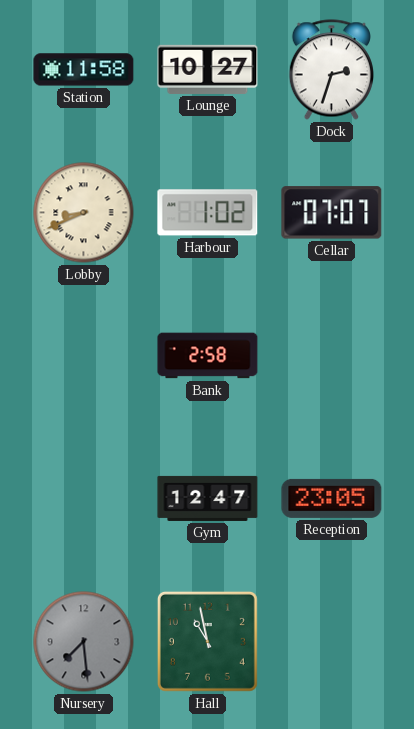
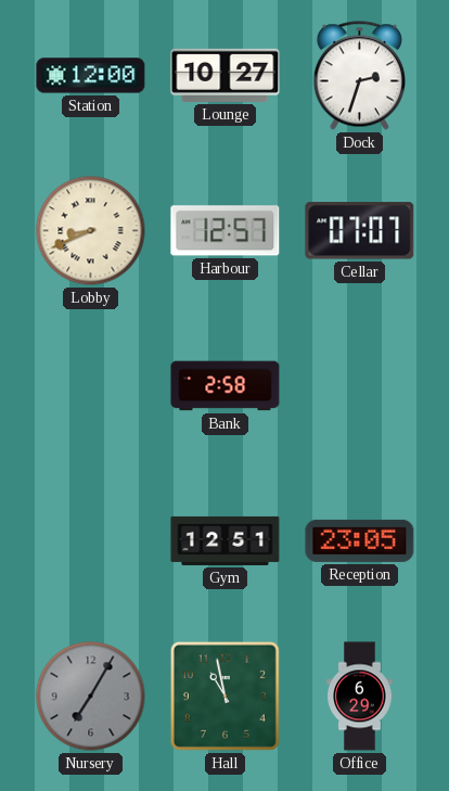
Station: 11:58 -> 12:00
Harbour: 1:02 -> 12:57
Gym: 12:47 -> 12:51
Nursery: 7:29 -> 7:05
Office: none -> 6:29
